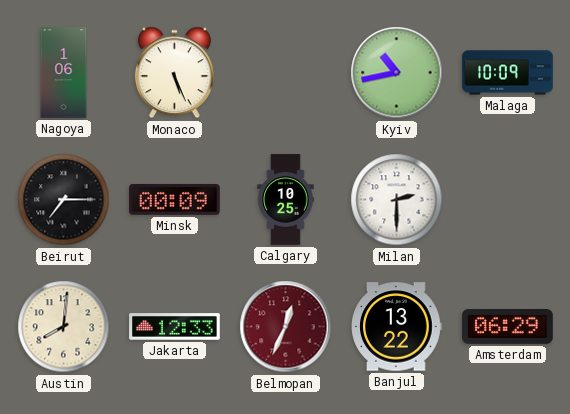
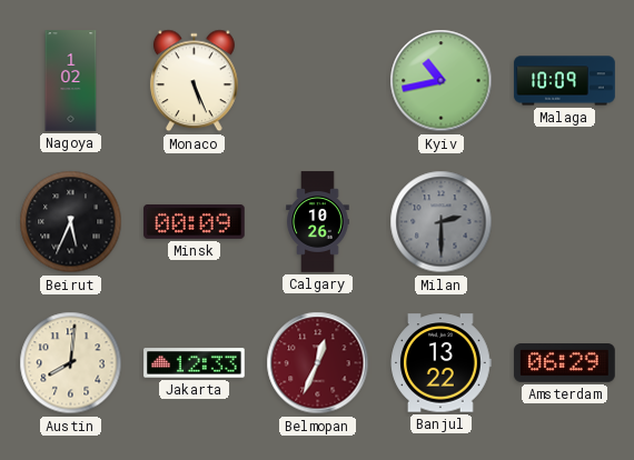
Nagoya: 1:06 -> 1:02
Beirut: 7:15 -> 5:34
Calgary: 10:25 -> 10:26
Milan dial: white -> grey
